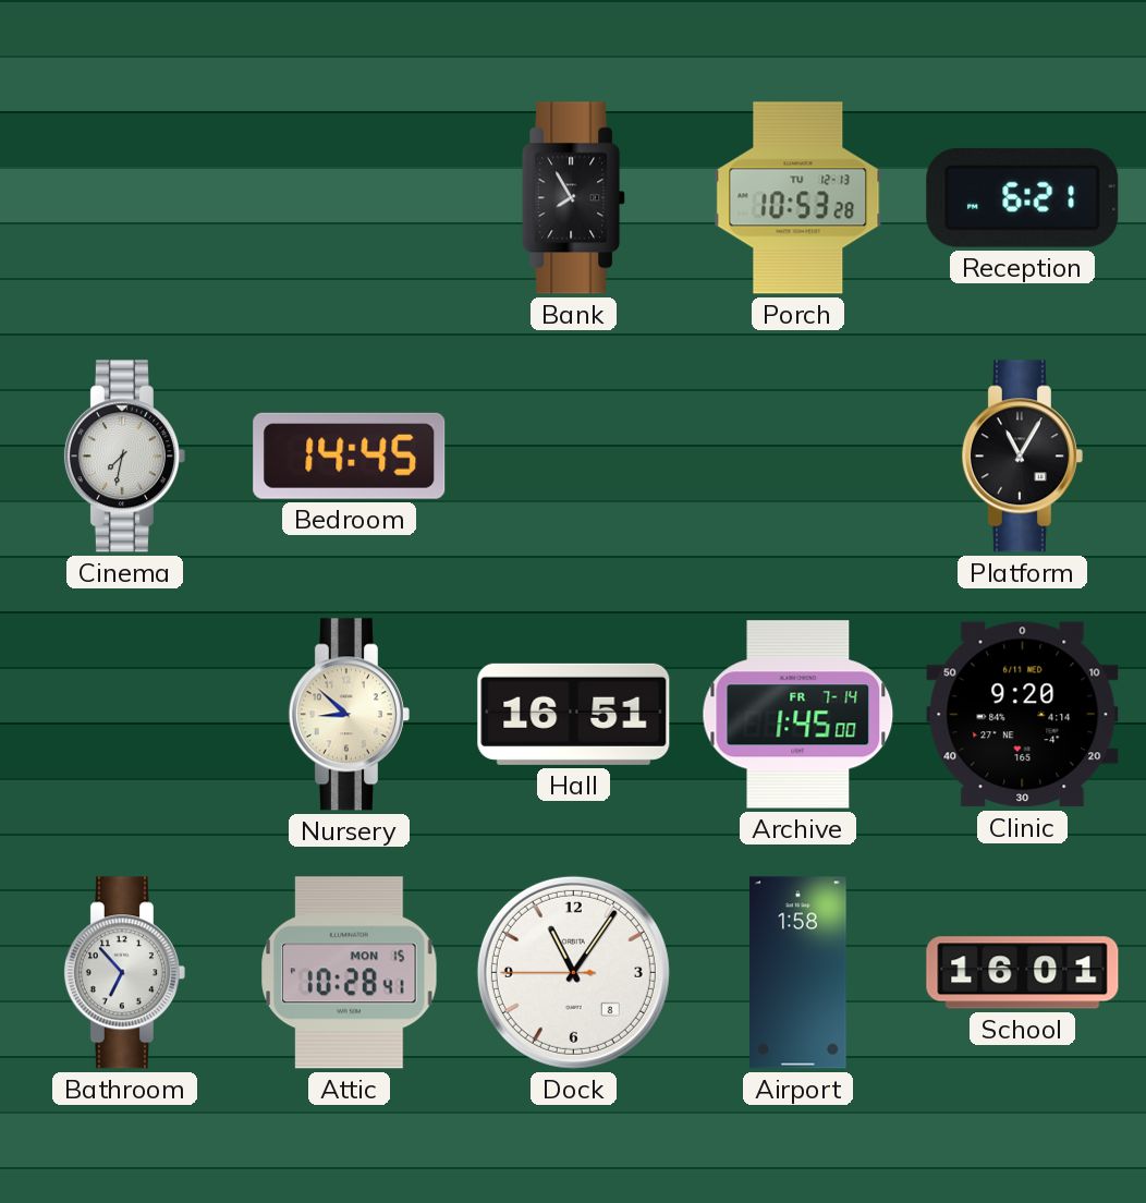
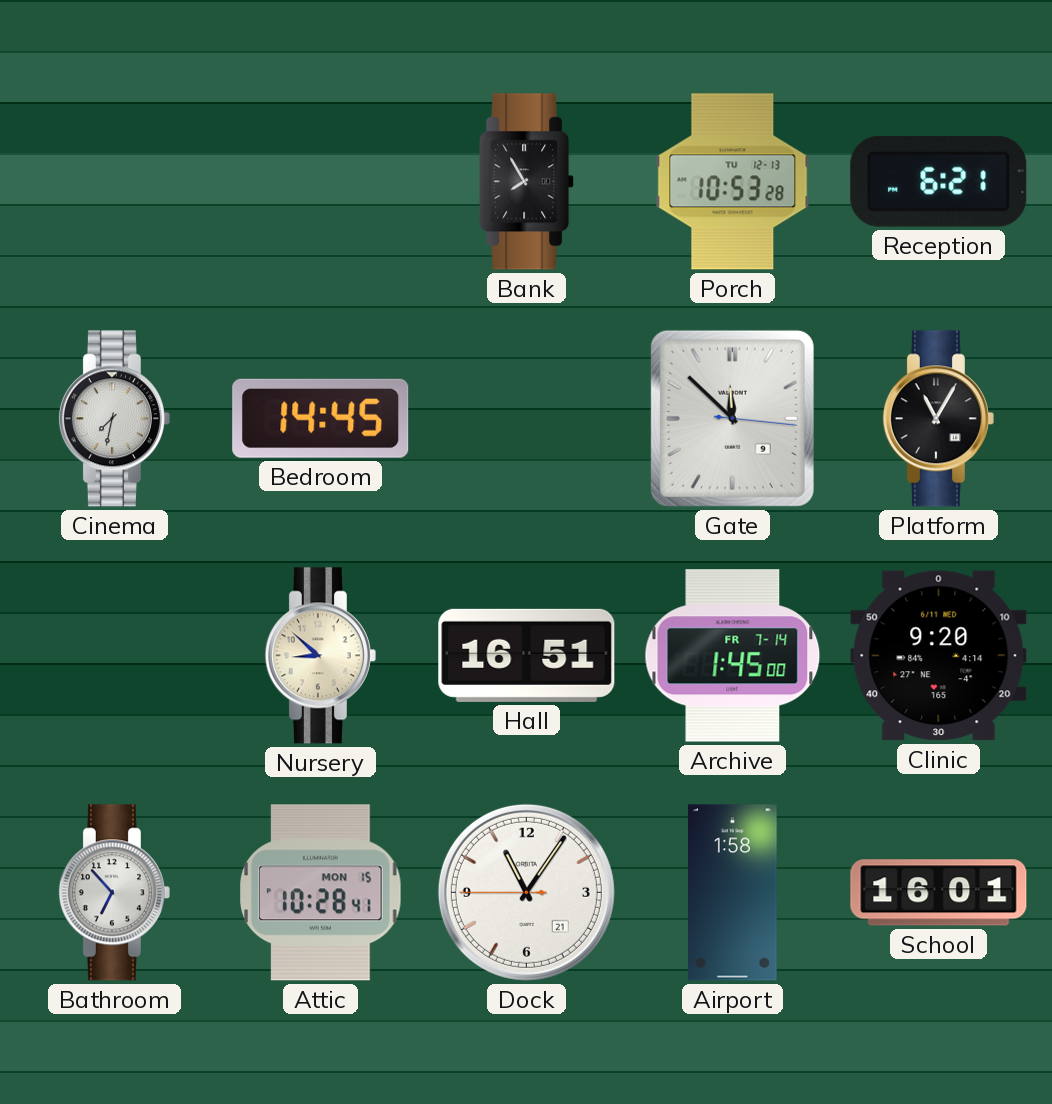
Gate: none -> 11:52
Dock date: 8 -> 21
